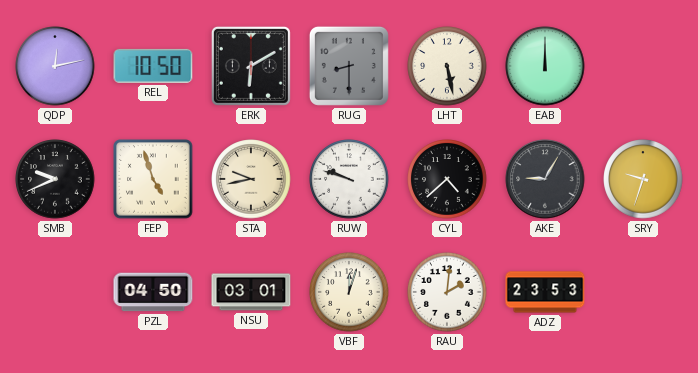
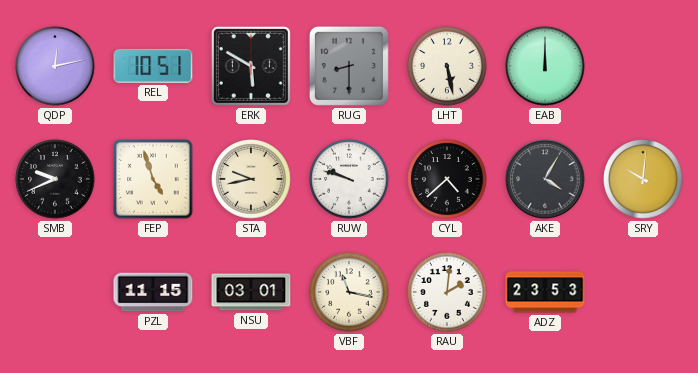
REL: 10:50 -> 10:51
ERK: 6:10 -> 5:50
AKE: 9:05 -> 4:05
SRY: 9:33 -> 10:01
PZL: 04:50 -> 11:15
VBF: 12:03 -> 11:17
